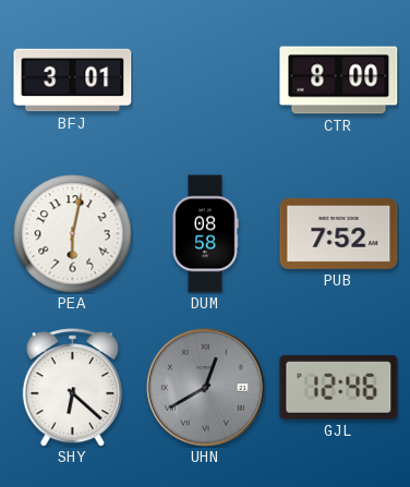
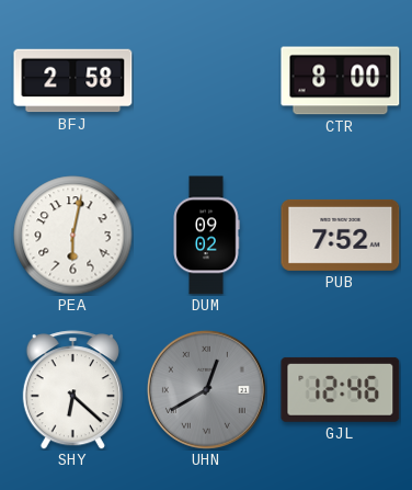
BFJ: 3:01 -> 2:58
DUM: 08:58 -> 09:02
